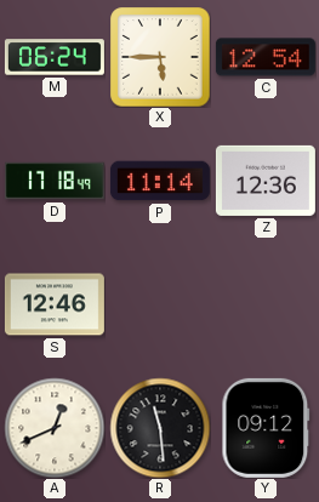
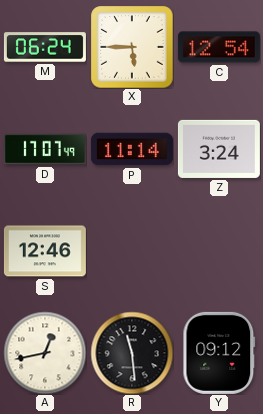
D: 17:18 -> 17:07
Z: 12:36 -> 3:24
A: 12:41 -> 12:43
